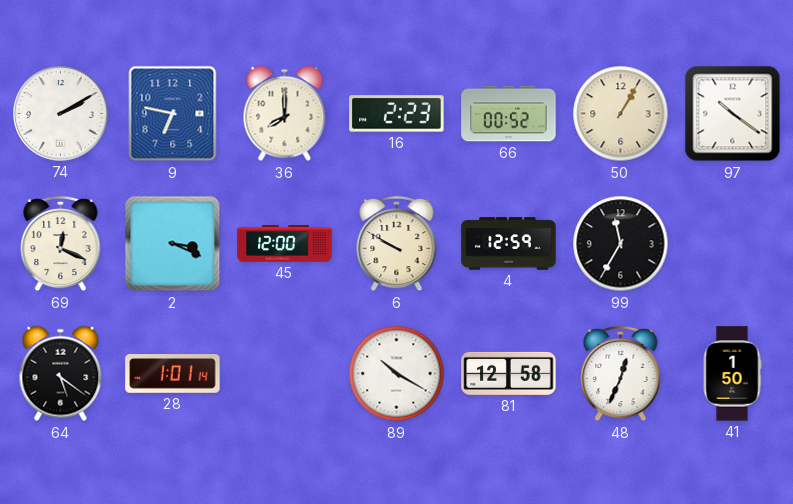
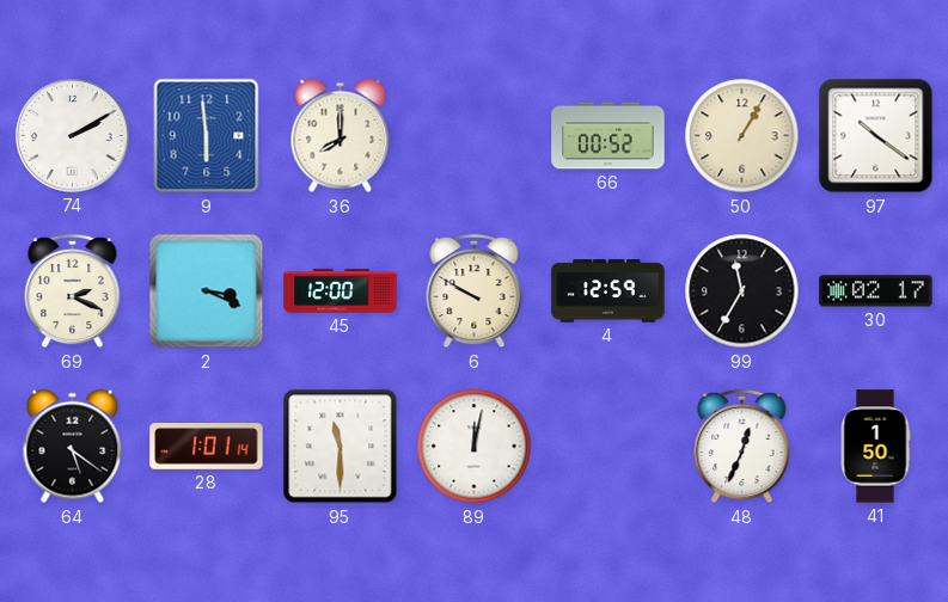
9: 6:47 -> 5:59
16: 2:23 -> none
69: 12:19 -> 2:19
30: none -> 02:17
95: none -> 11:30
89: 10:20 -> 12:02
81: 12:58 -> none
